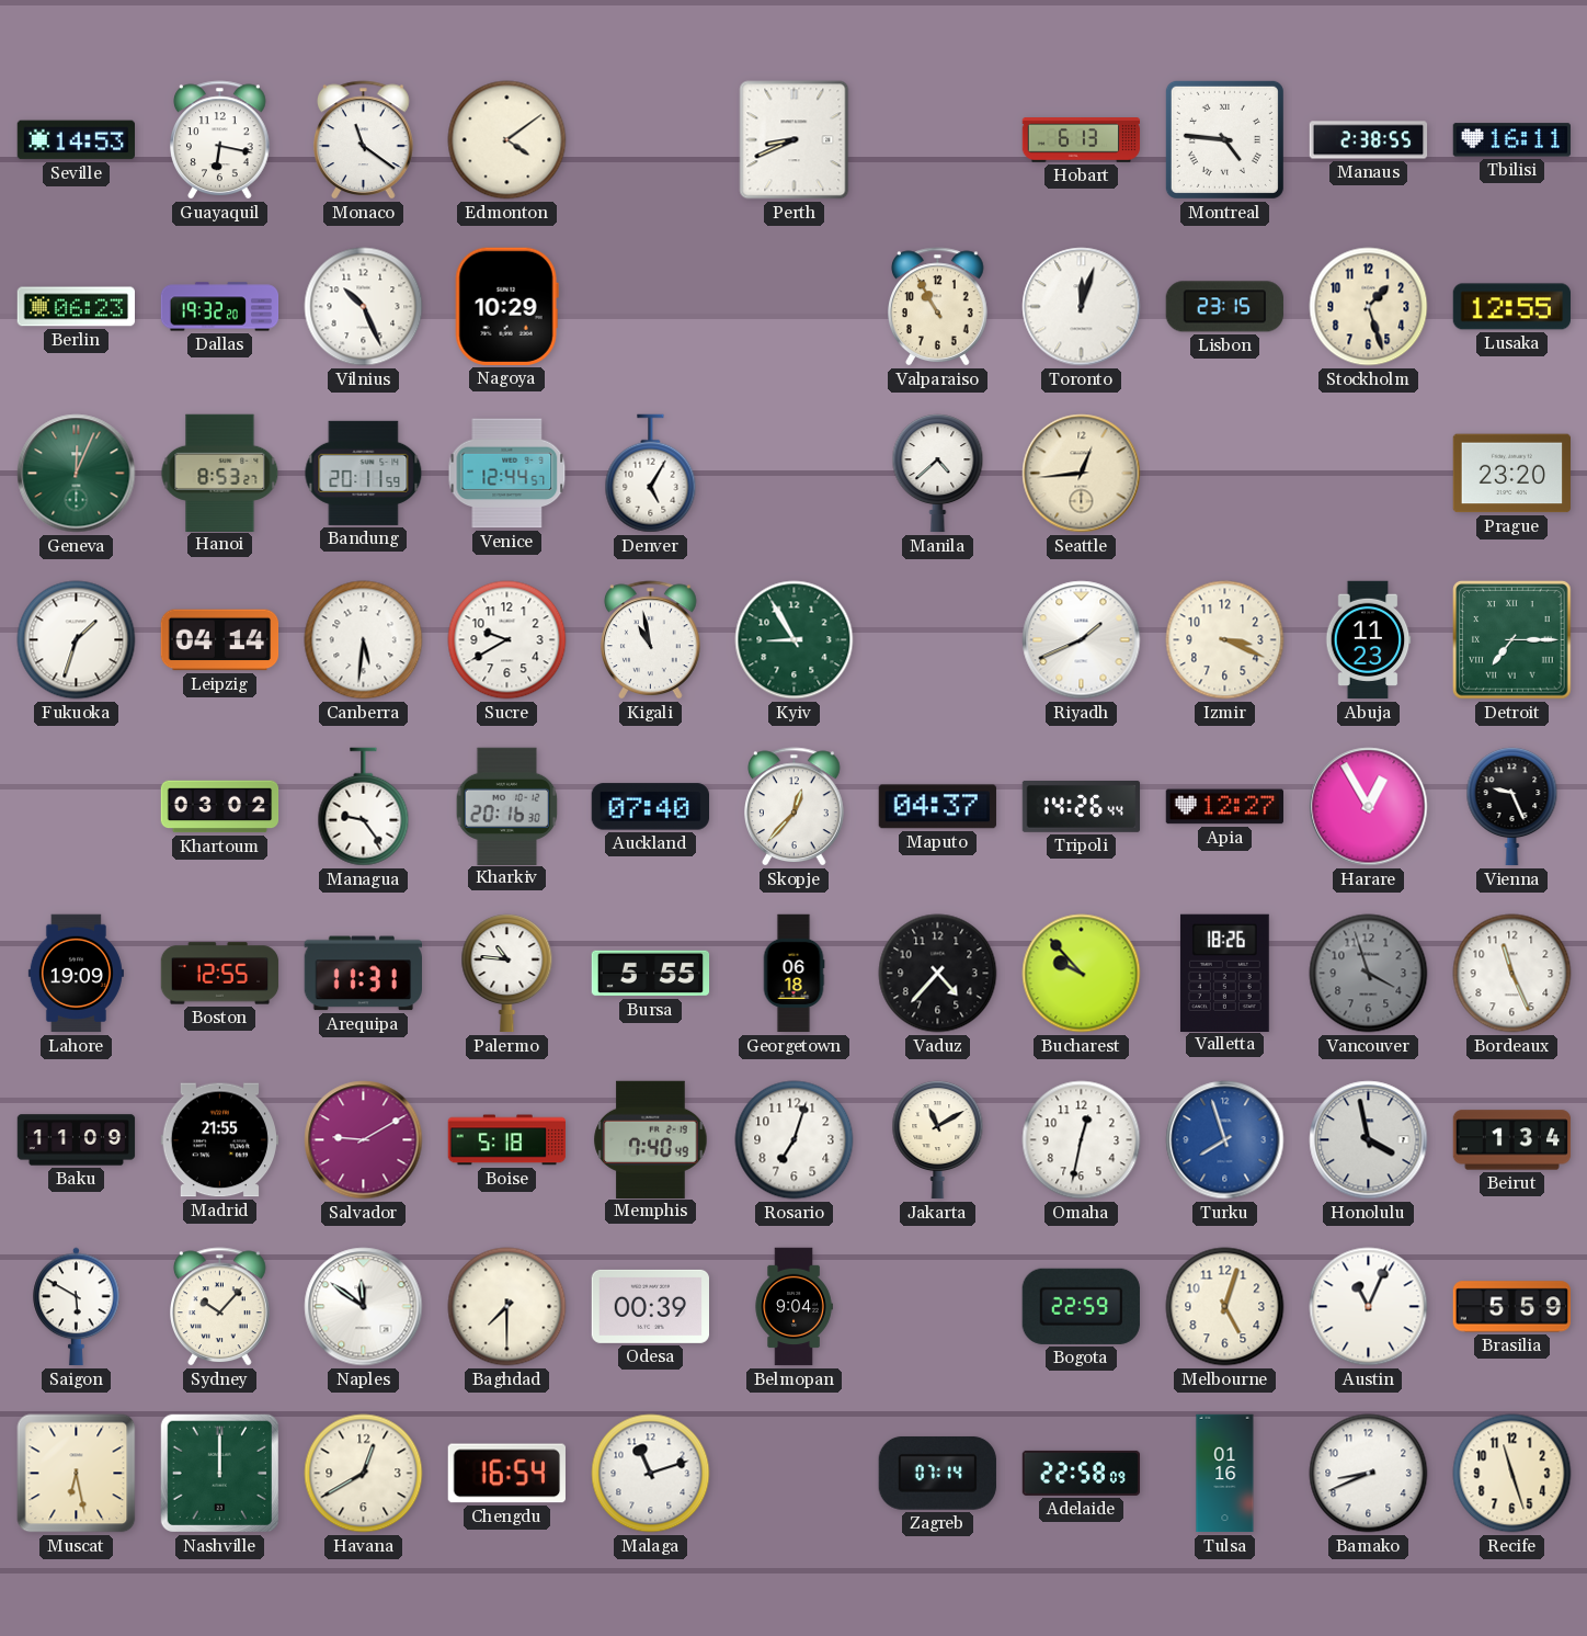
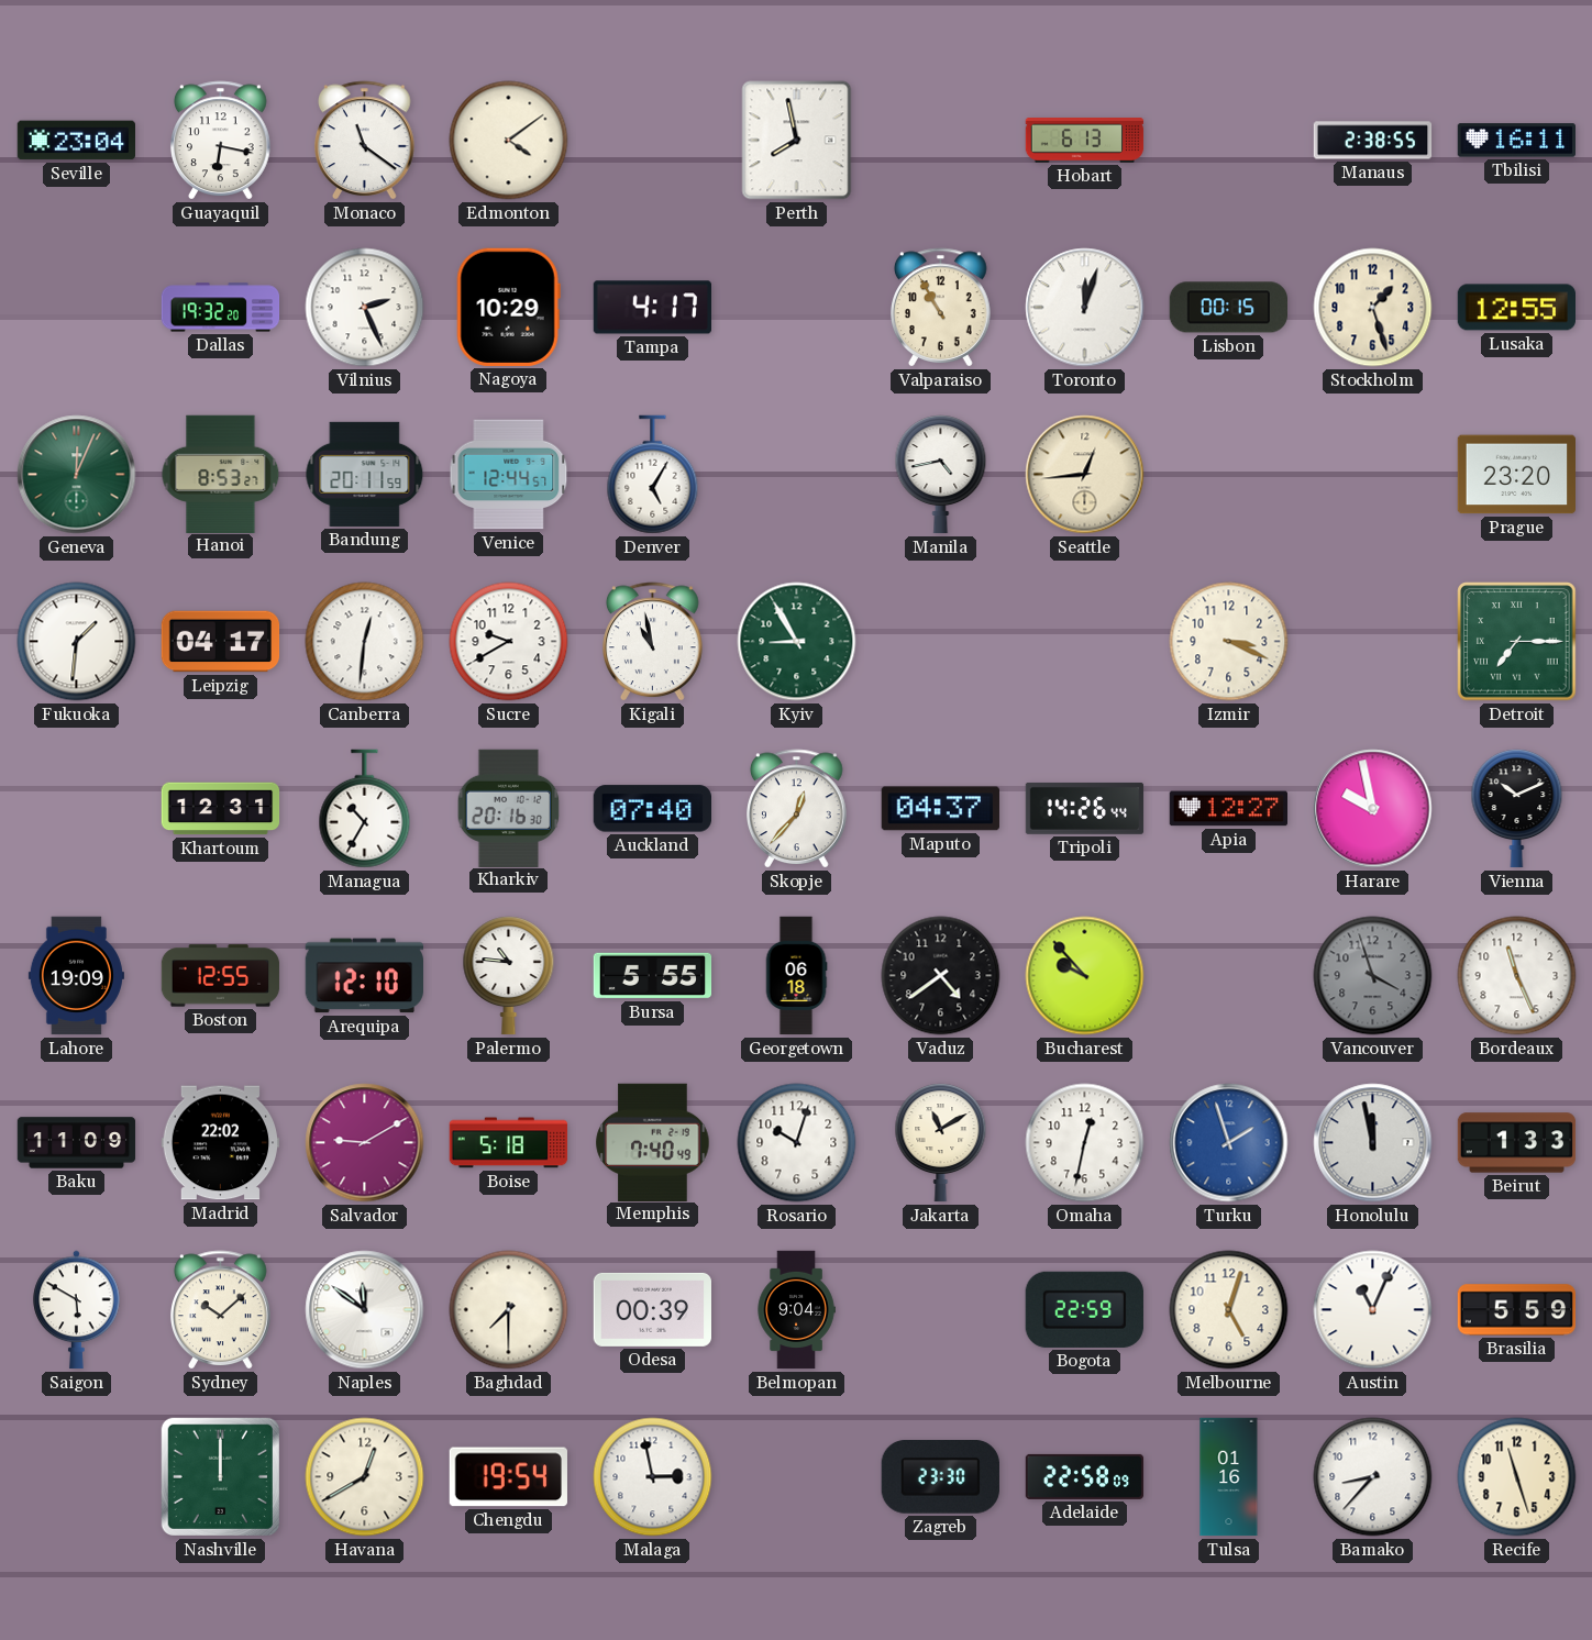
Seville: 14:53 -> 23:04
Perth: 8:41 -> 7:58
Montreal: 4:46 -> none
Berlin: 06:23 -> none
Vilnius: 10:26 -> 2:26
Tampa: none -> 4:17
Lisbon: 23:15 -> 00:15
Manila: 4:38 -> 4:43
Fukuoka: 1:33 -> 1:31
Leipzig: 04:14 -> 04:17
Canberra: 5:31 -> 12:31
Riyadh: 1:41 -> none
Abuja: 11:23 -> none
Khartoum: 03:02 -> 12:31
Managua: 9:24 -> 10:35
Harare: 12:55 -> 9:58
Vienna: 9:26 -> 10:11
Arequipa: 11:31 -> 12:10
Vaduz: 4:37 -> 4:39
Valletta: 18:26 -> none
Madrid: 21:55 -> 22:02
Rosario: 7:03 -> 10:03
Turku: 7:57 -> 1:57
Honolulu: 3:58 -> 11:58
Beirut: 1:34 -> 1:33
Sydney: 10:07 -> 10:08
Muscat: 6:28 -> none
Chengdu: 16:54 -> 19:54
Malaga: 11:12 -> 2:58
Zagreb: 07:14 -> 23:30
Bamako: 8:41 -> 8:37
